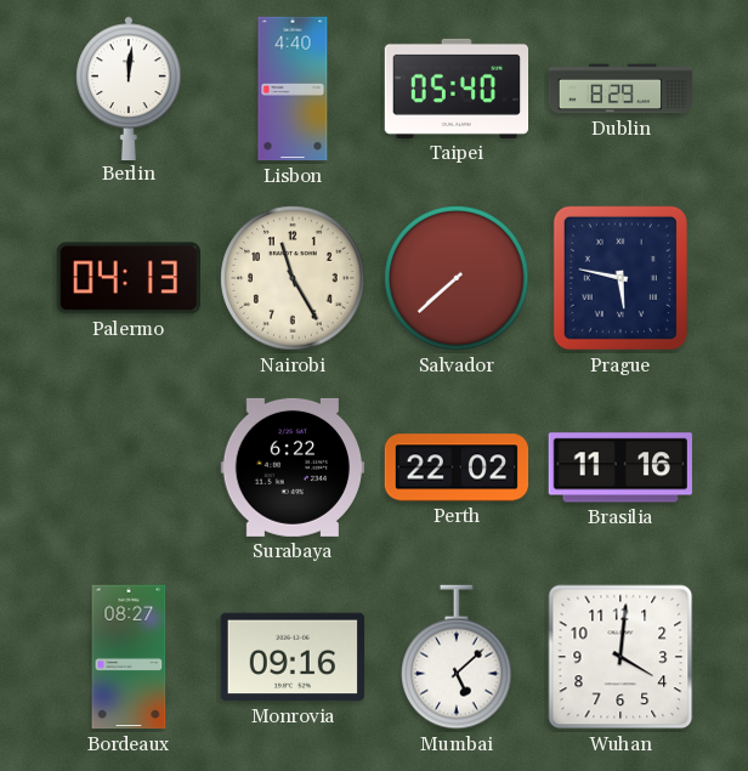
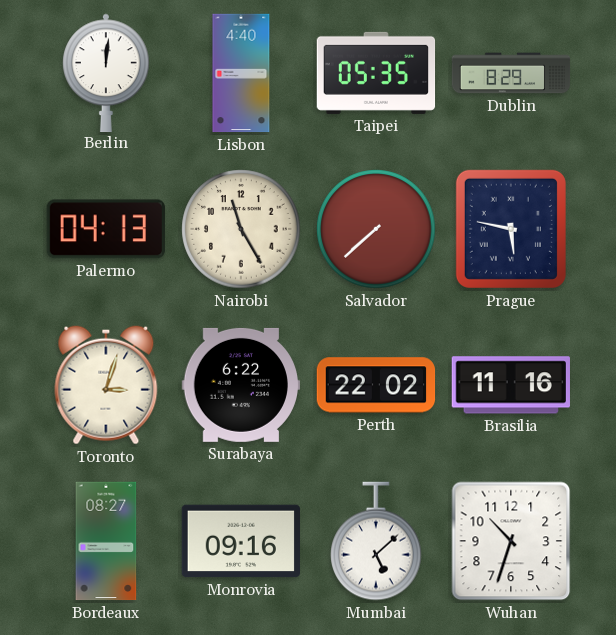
Taipei: 05:40 -> 05:35
Toronto: none -> 3:03
Wuhan: 4:01 -> 10:33
